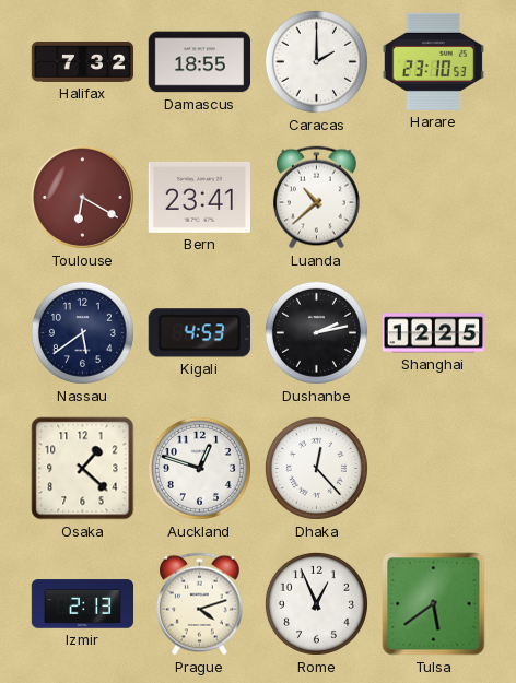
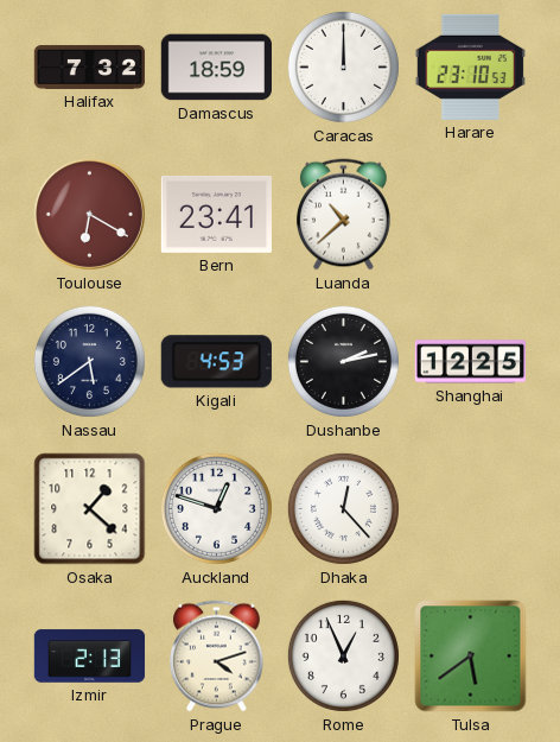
Damascus: 18:55 -> 18:59
Caracas: 2:00 -> 12:00
